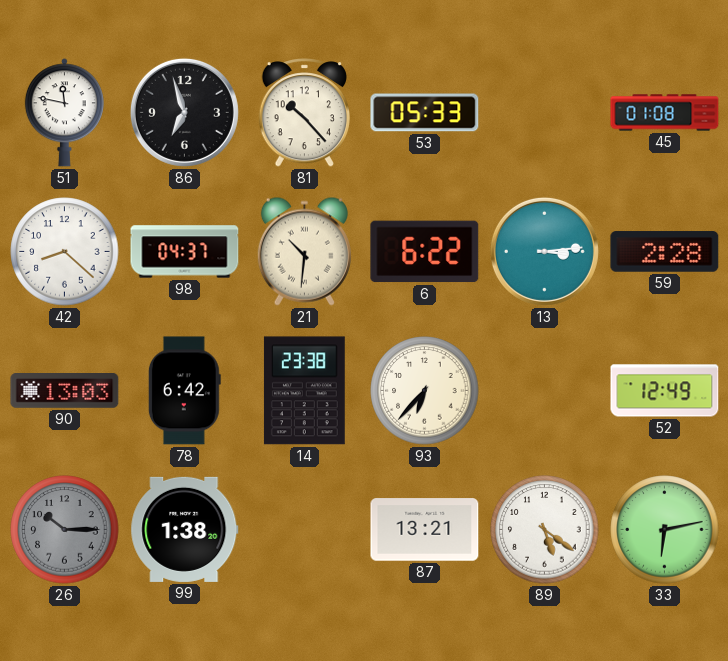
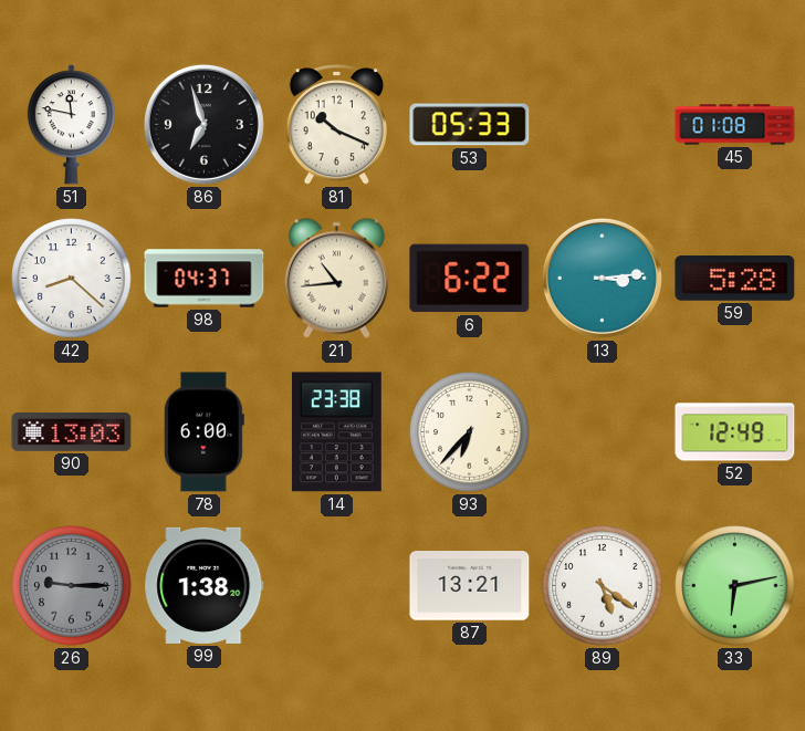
81: 10:23 -> 10:19
21: 10:31 -> 10:44
59: 2:28 -> 5:28
78: 6:42 -> 6:00
26: 10:15 -> 9:15
